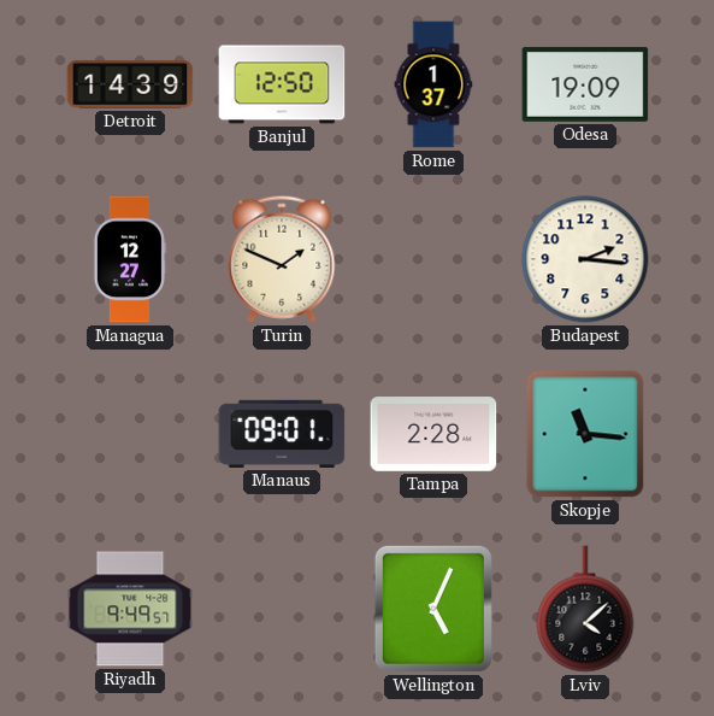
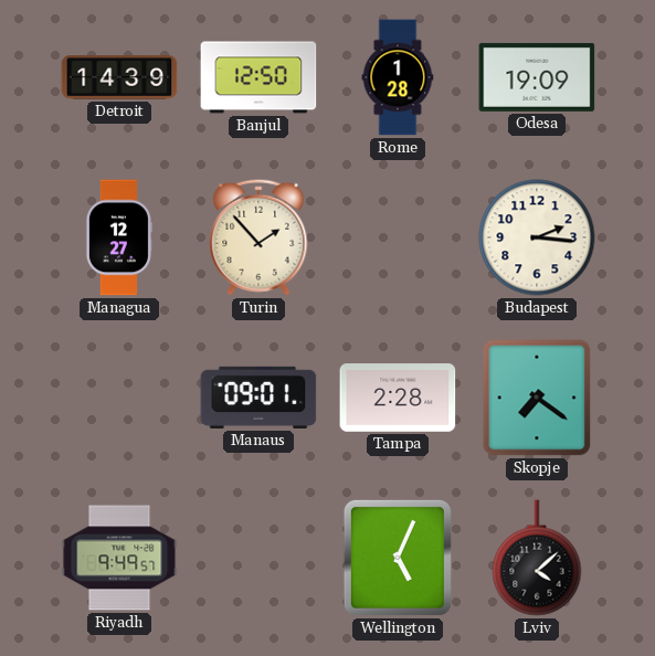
Rome: 1:37 -> 1:28
Turin: 1:49 -> 1:53
Skopje: 11:16 -> 7:21
